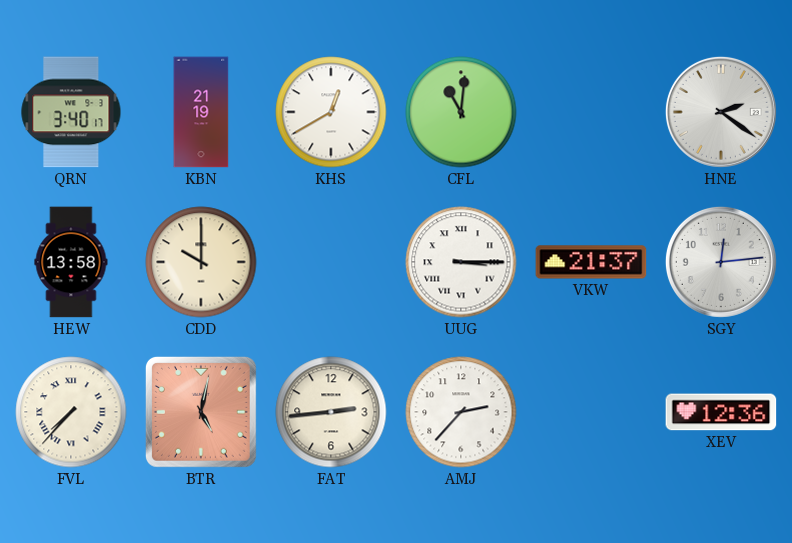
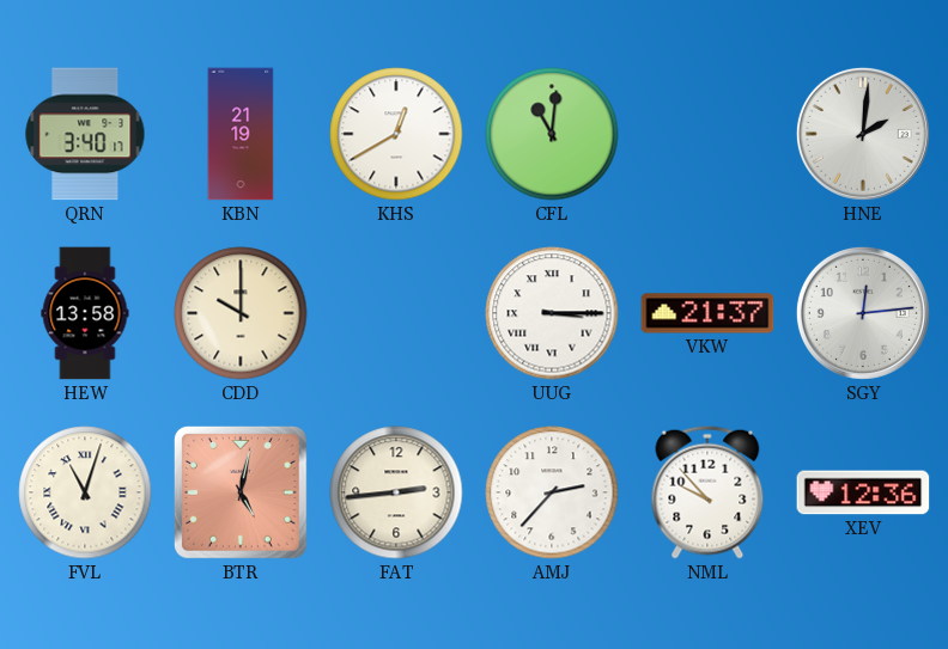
HNE: 2:21 -> 2:01
FVL: 7:37 -> 11:03
NML: none -> 9:53
